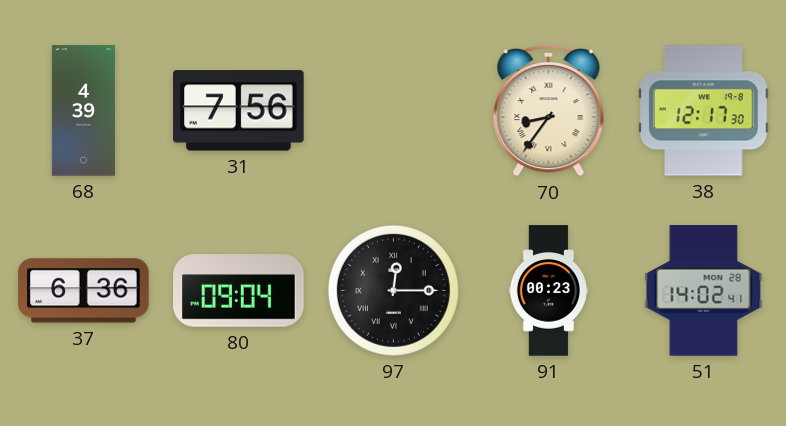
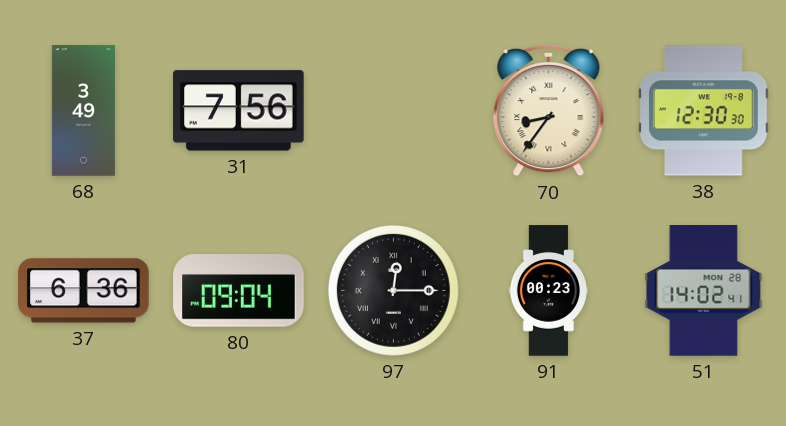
68: 4:39 -> 3:49
38: 12:17 -> 12:30
